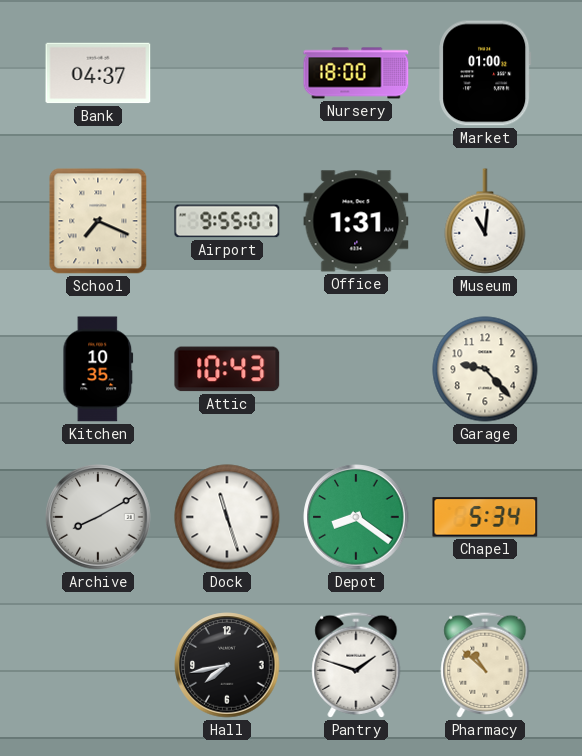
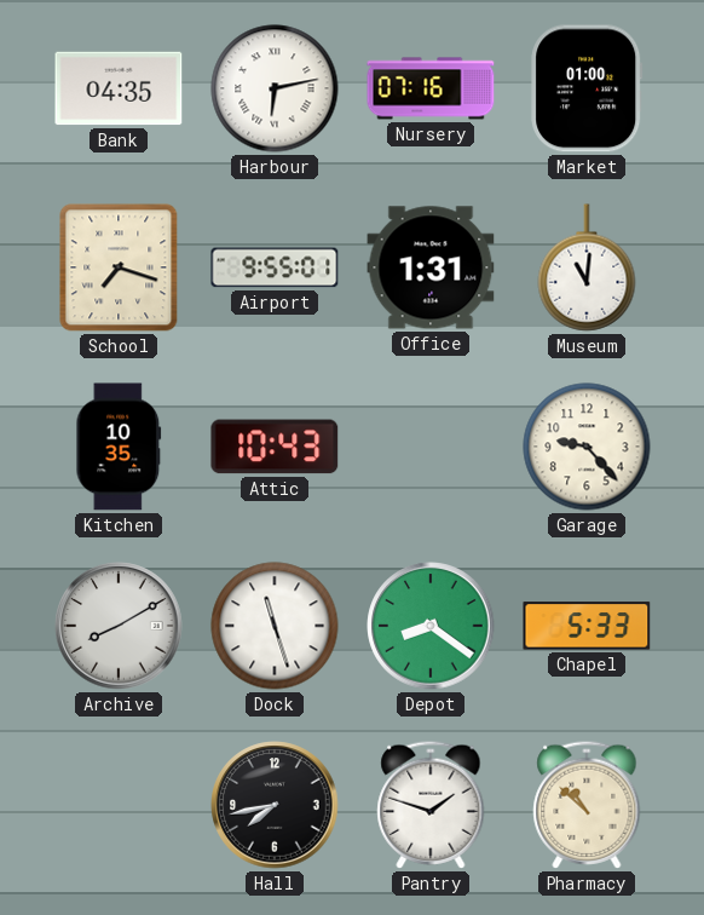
Bank: 04:37 -> 04:35
Harbour: none -> 6:13
Nursery: 18:00 -> 07:16
School: 7:19 -> 7:18
Chapel: 5:34 -> 5:33
